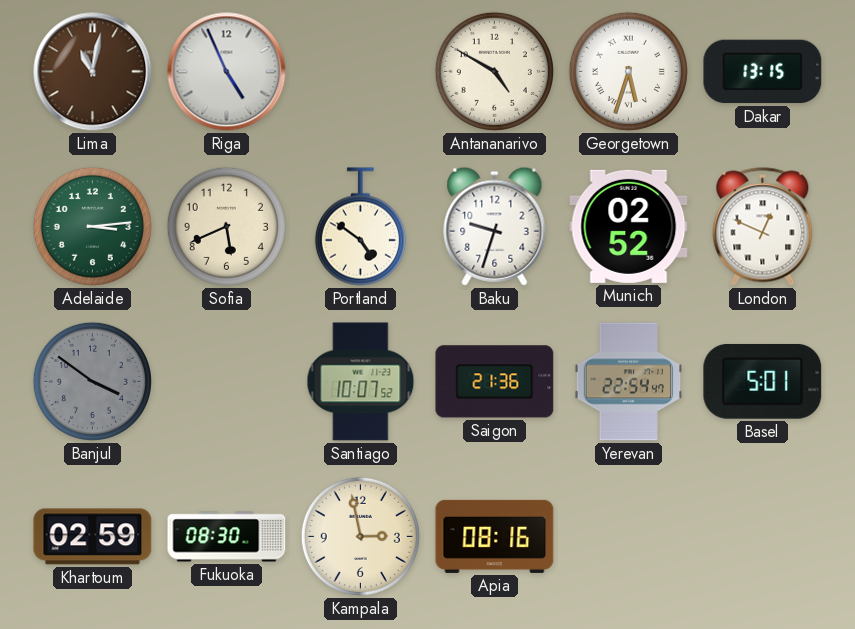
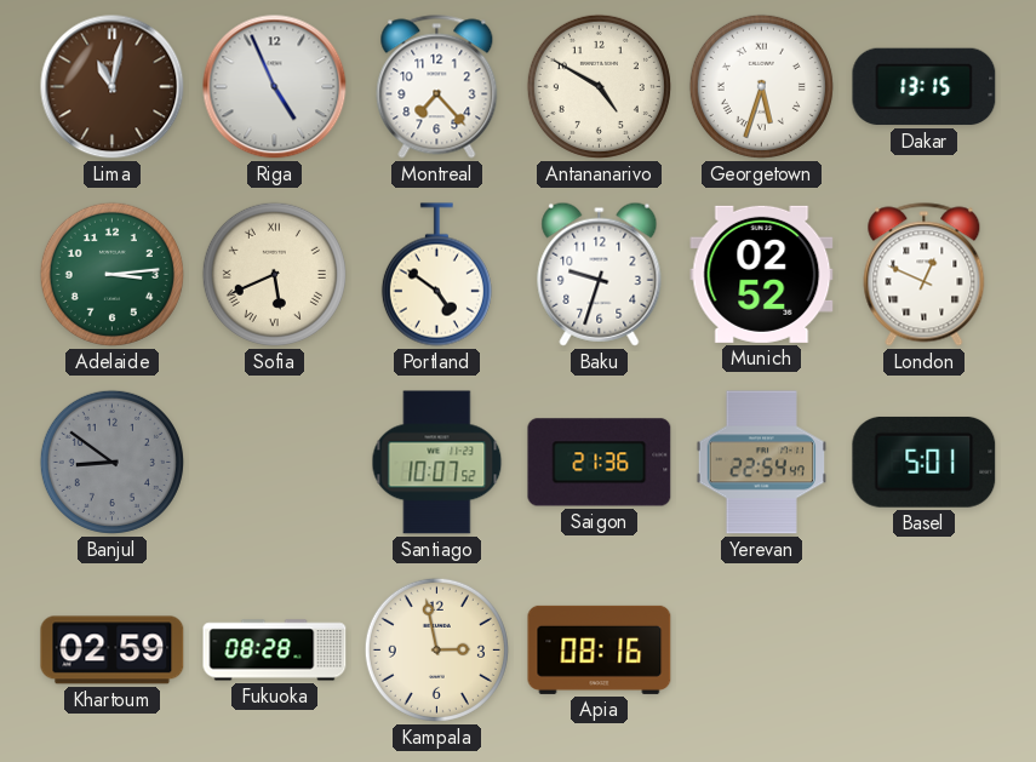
Montreal: none -> 7:23
Sofia numerals: Arabic -> Roman
Banjul: 3:51 -> 8:51
Fukuoka: 08:30 -> 08:28
